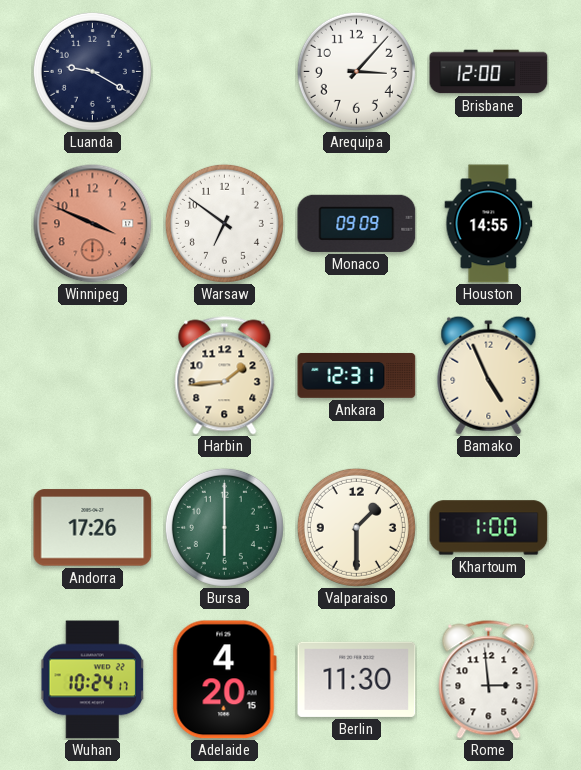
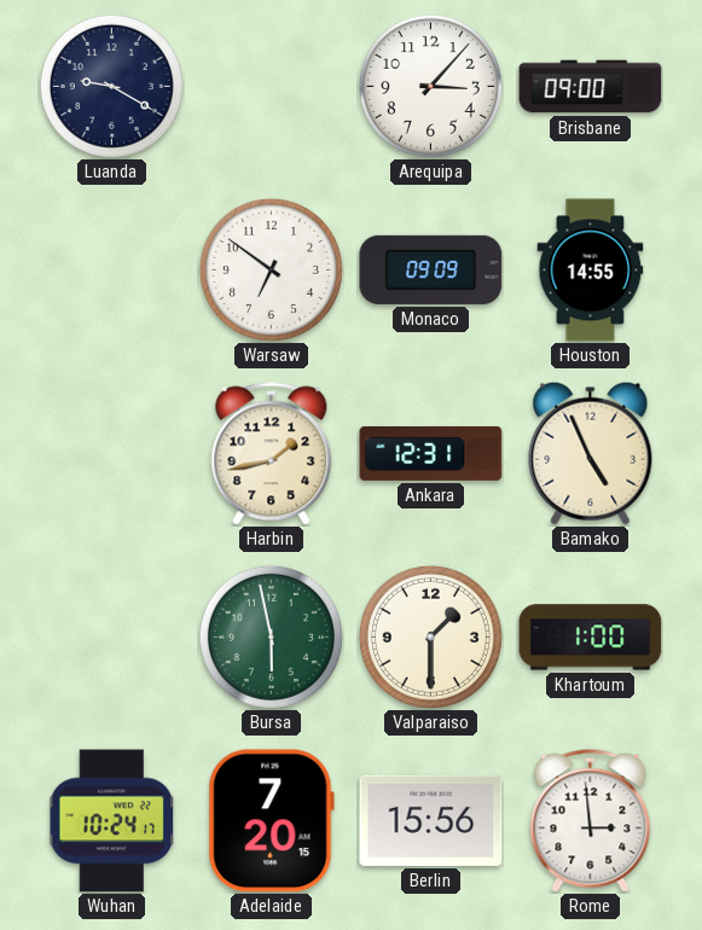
Brisbane: 12:00 -> 09:00
Winnipeg: 3:49 -> none
Harbin: 1:44 -> 1:43
Andorra: 17:26 -> none
Bursa: 6:00 -> 5:58
Adelaide: 4:20 -> 7:20
Berlin: 11:30 -> 15:56
